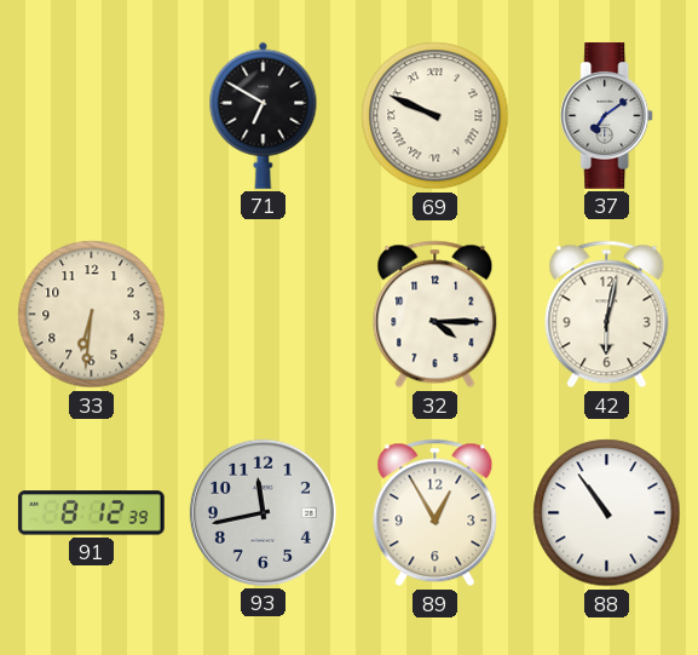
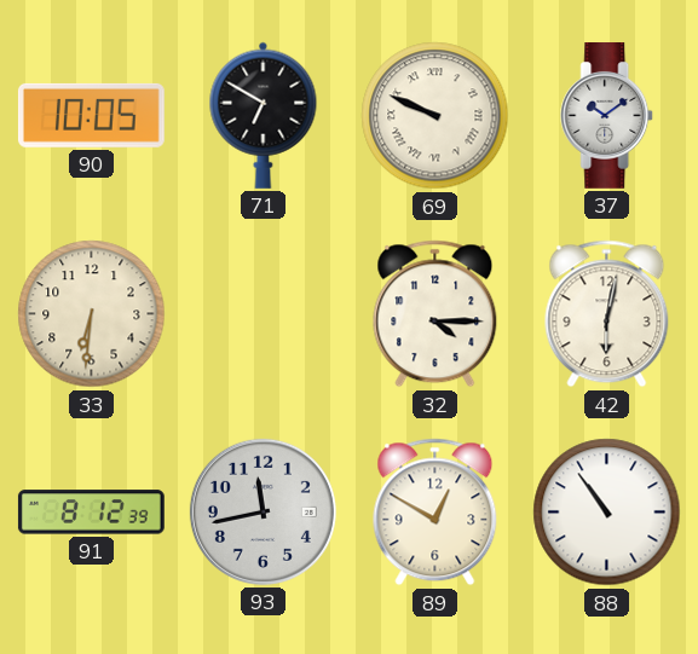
90: none -> 10:05
37: 7:09 -> 10:09
89: 12:55 -> 12:50
